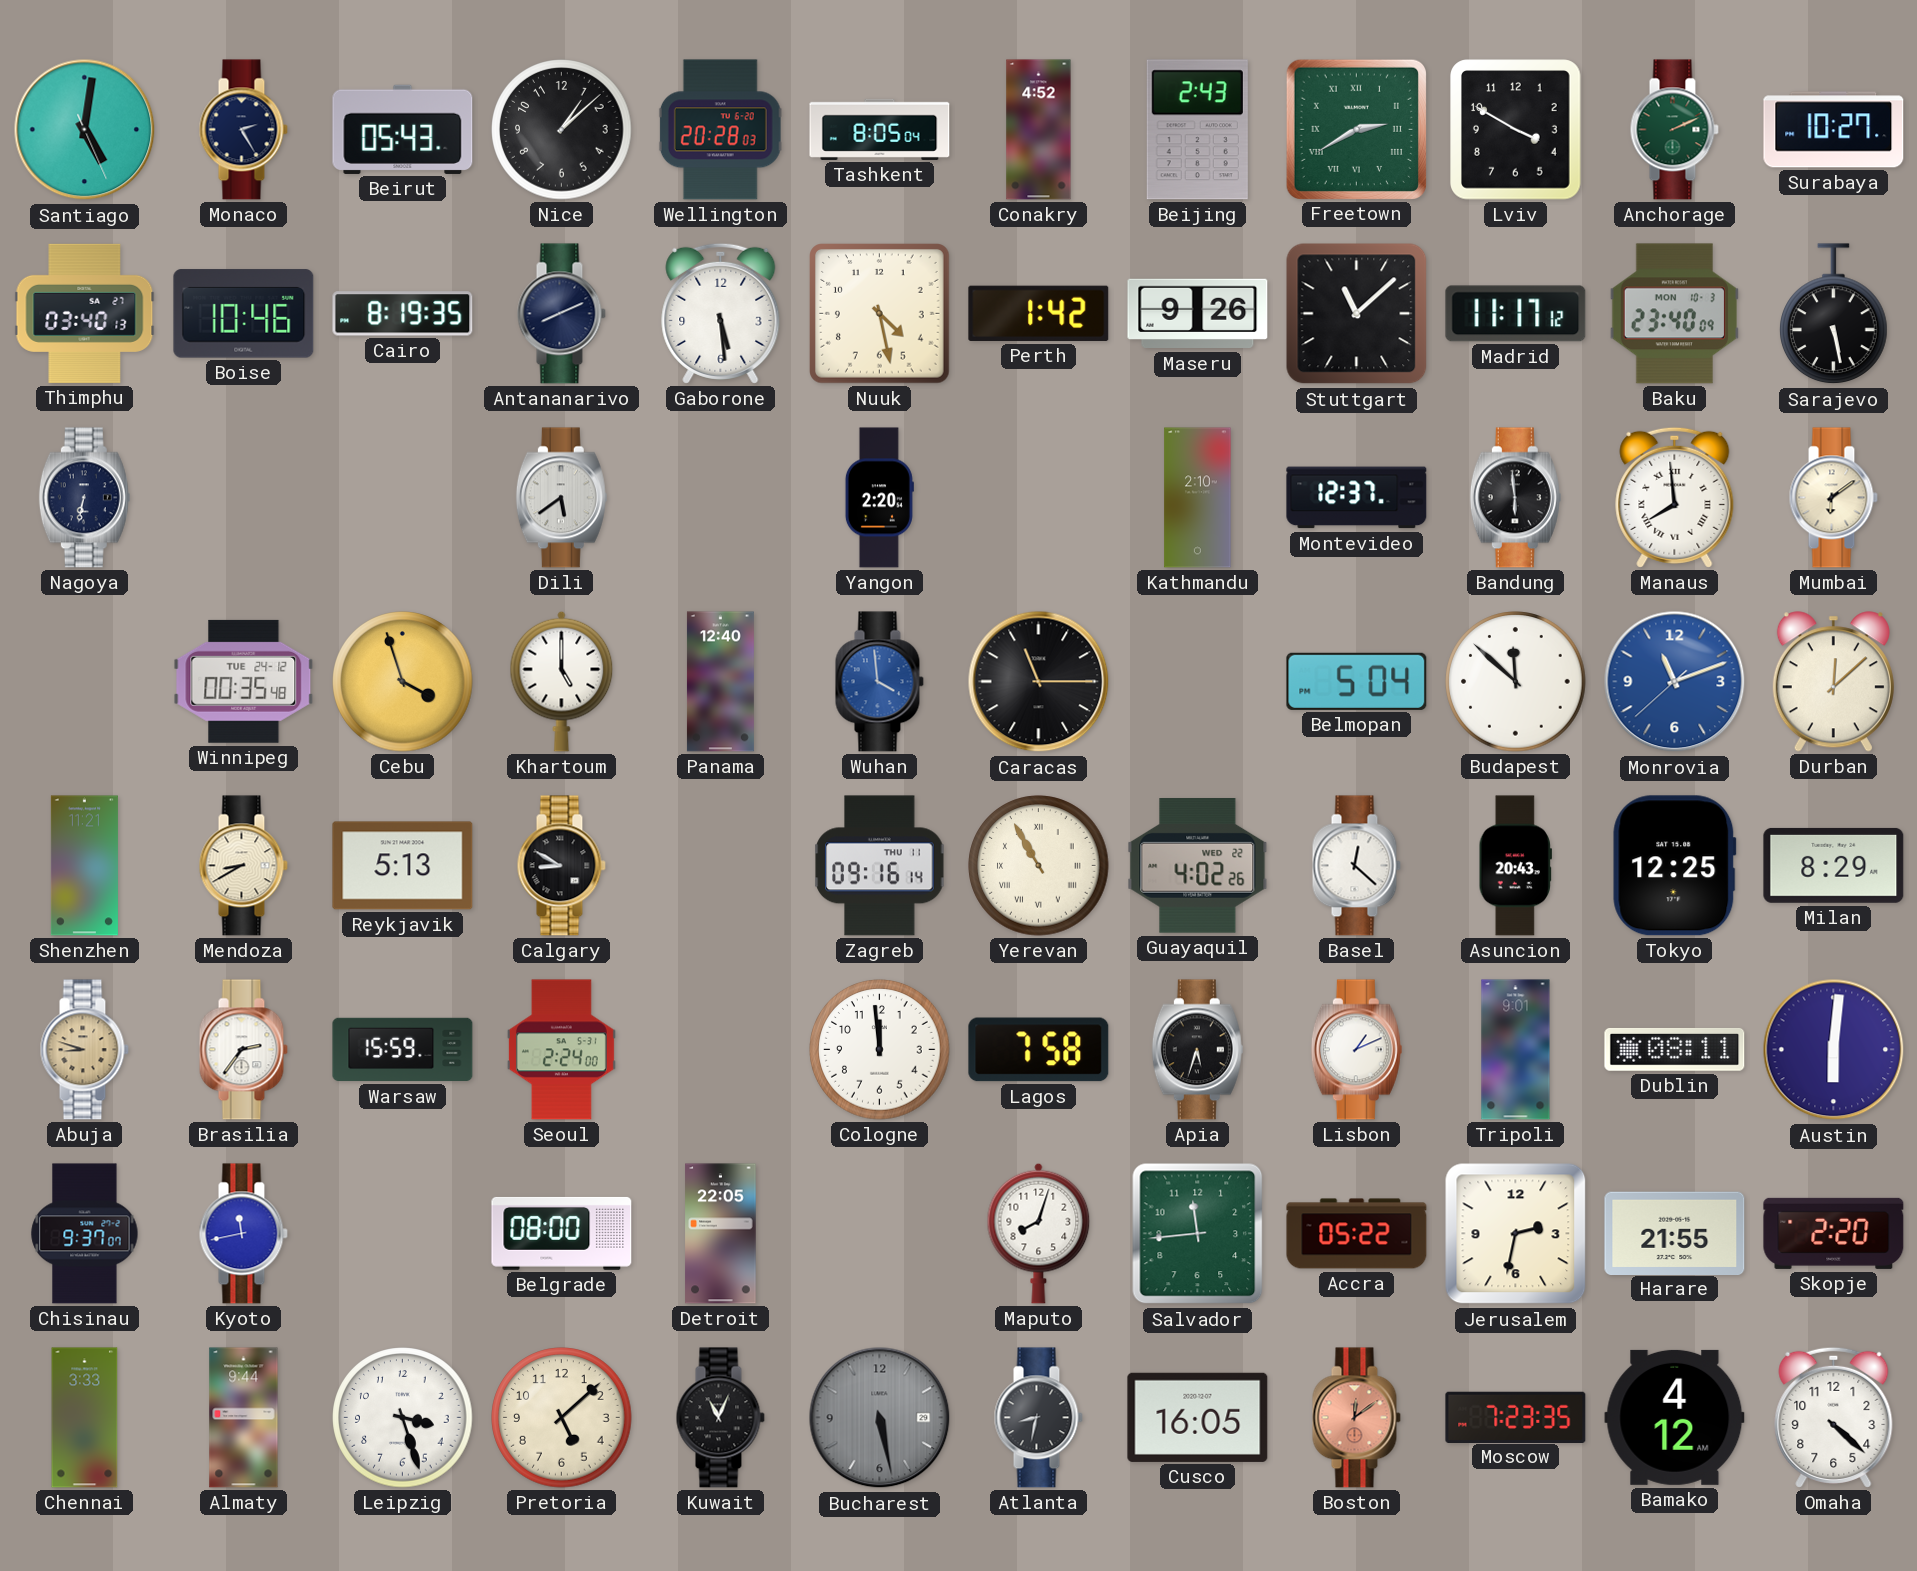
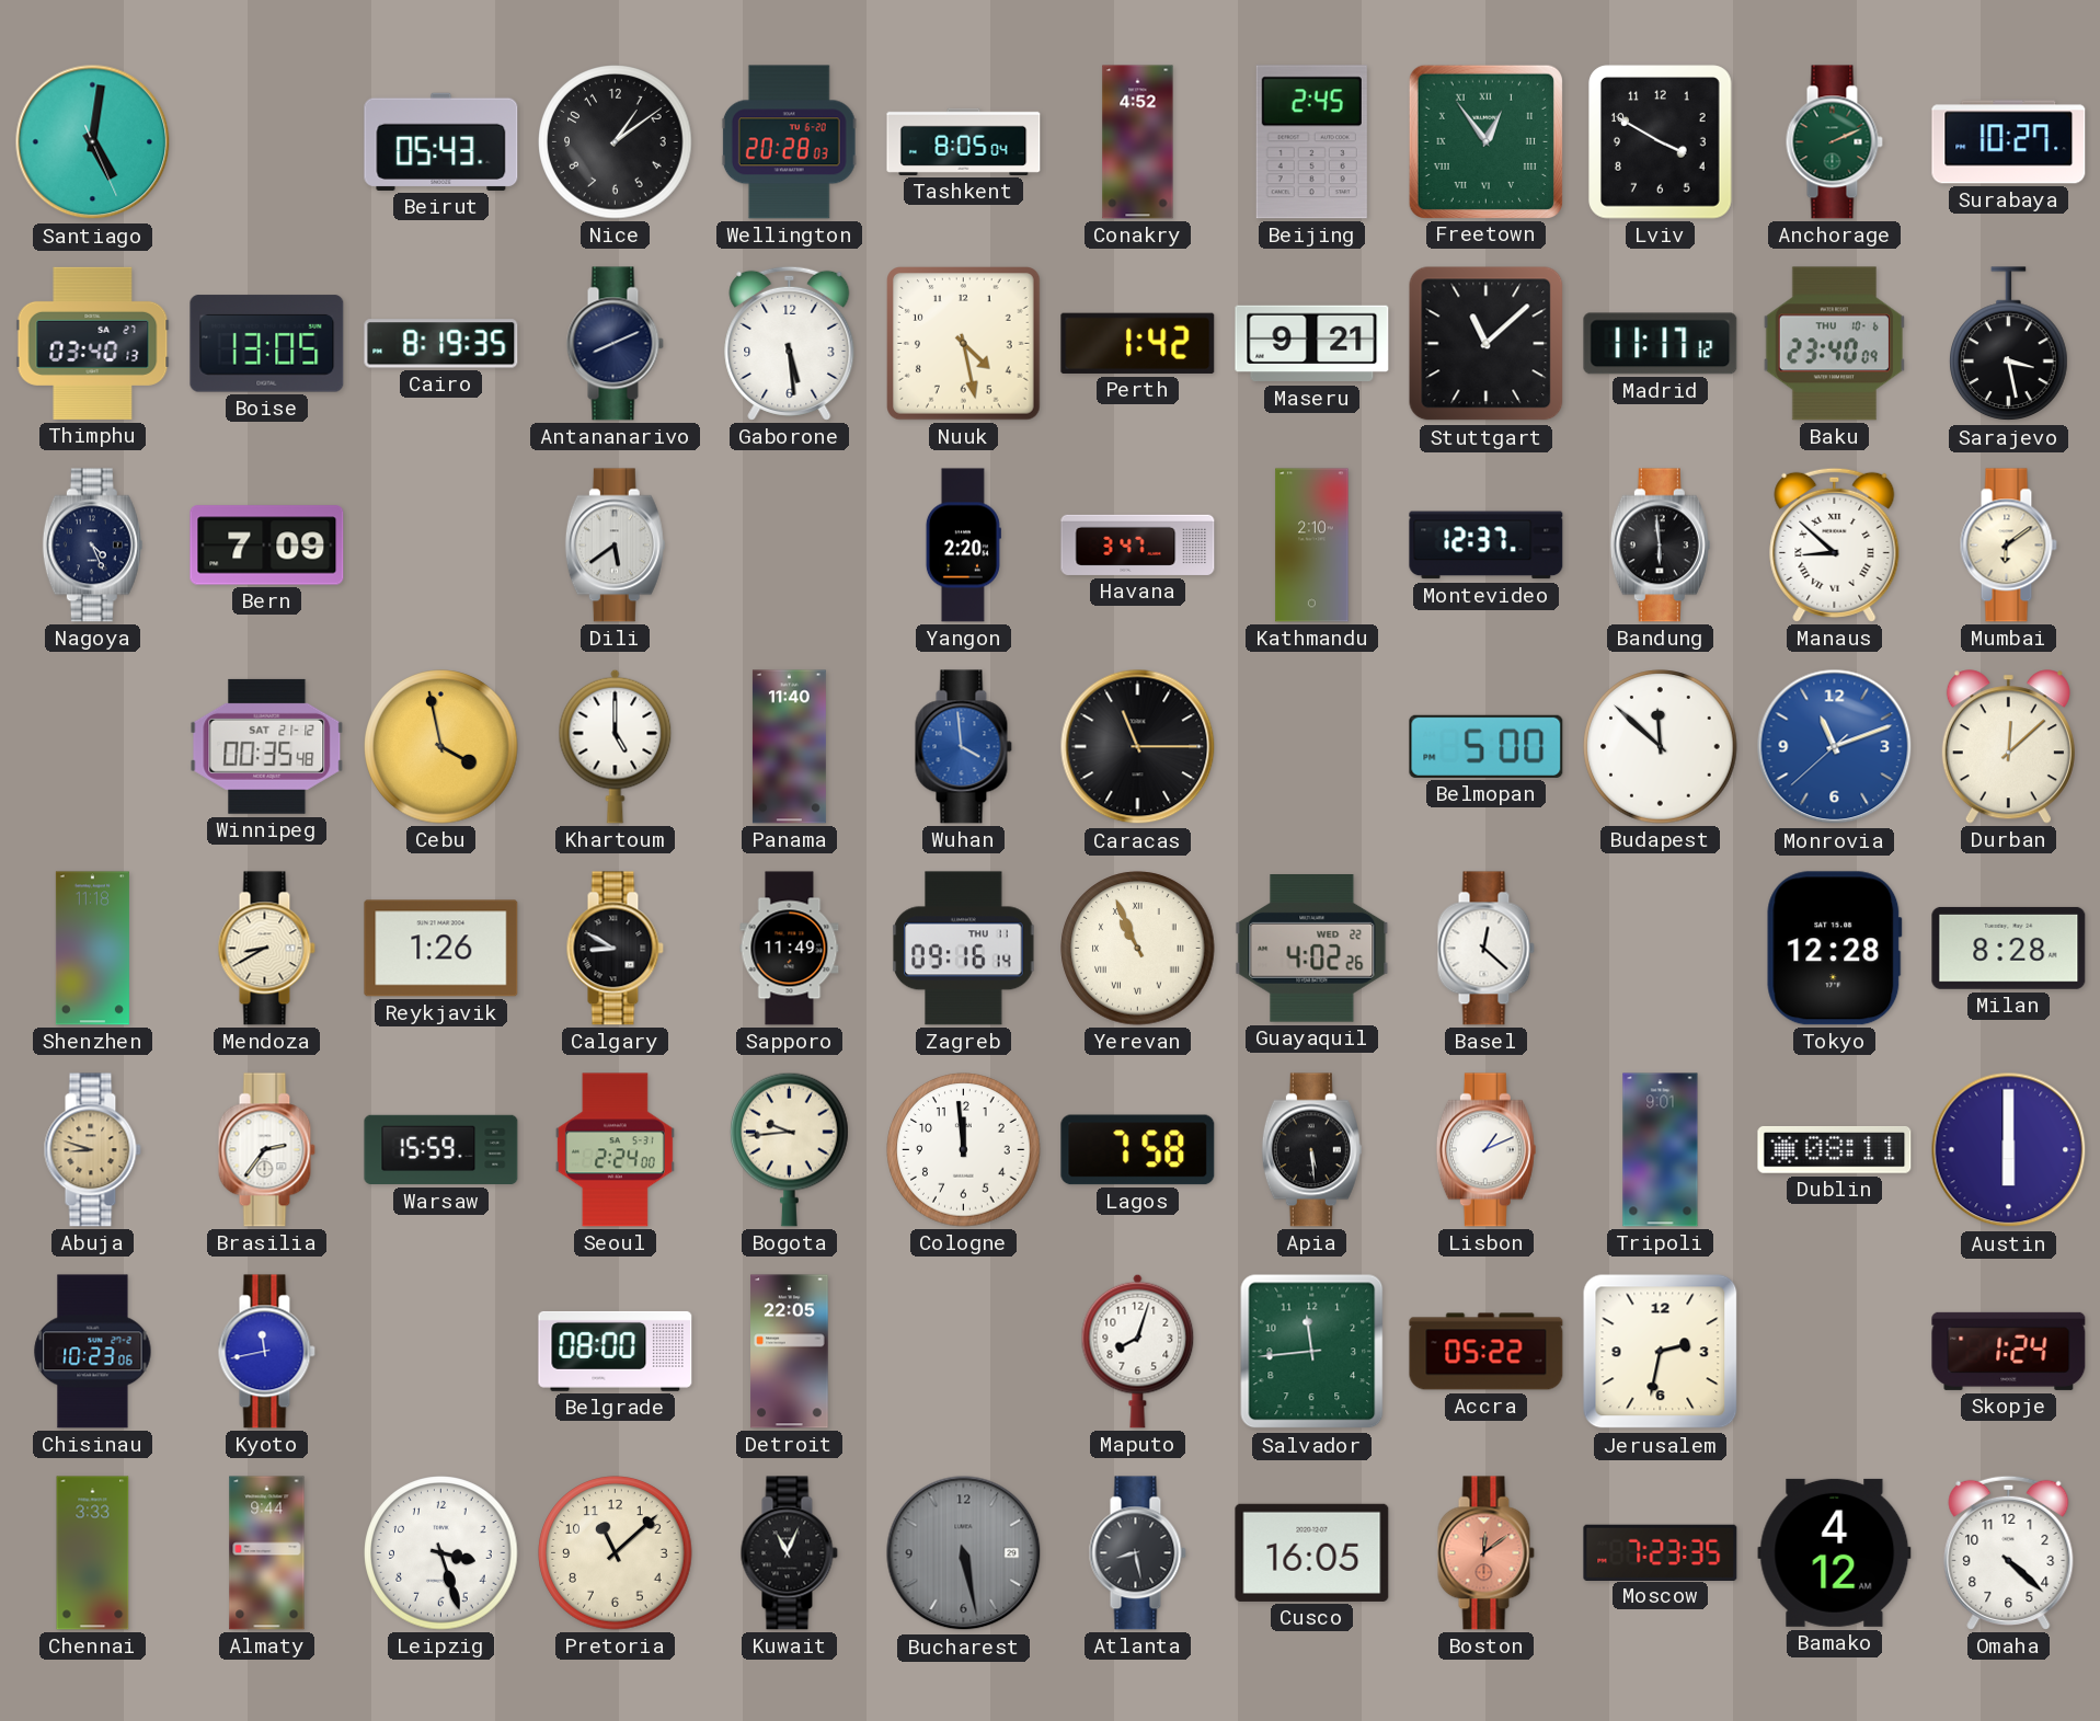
Monaco: 2:25 -> none
Nice: 1:08 -> 1:09
Beijing: 2:43 -> 2:45
Freetown: 2:40 -> 12:54
Boise: 10:46 -> 13:05
Maseru: 9:26 -> 9:21
Baku date: MON 10-3 -> THU 10-6
Sarajevo: 5:28 -> 3:28
Nagoya: 6:32 -> 4:26
Bern: none -> 7:09
Havana: none -> 3:47
Manaus: 7:59 -> 8:52
Winnipeg date: TUE 24-12 -> SAT 21-12
Cebu: 3:57 -> 3:58
Panama: 12:40 -> 11:40
Belmopan: 5:04 -> 5:00
Shenzhen: 11:21 -> 11:18
Reykjavik: 5:13 -> 1:26
Sapporo: none -> 11:49
Yerevan: 10:55 -> 10:56
Asuncion: 20:43 -> none
Tokyo: 12:25 -> 12:28
Milan: 8:29 -> 8:28
Bogota: none -> 9:44
Apia: 5:33 -> 5:29
Austin: 6:01 -> 6:00
Chisinau: 9:37 -> 10:23
Harare: 21:55 -> none
Skopje: 2:20 -> 1:24
Pretoria: 5:08 -> 11:08
Atlanta: 8:32 -> 8:28
